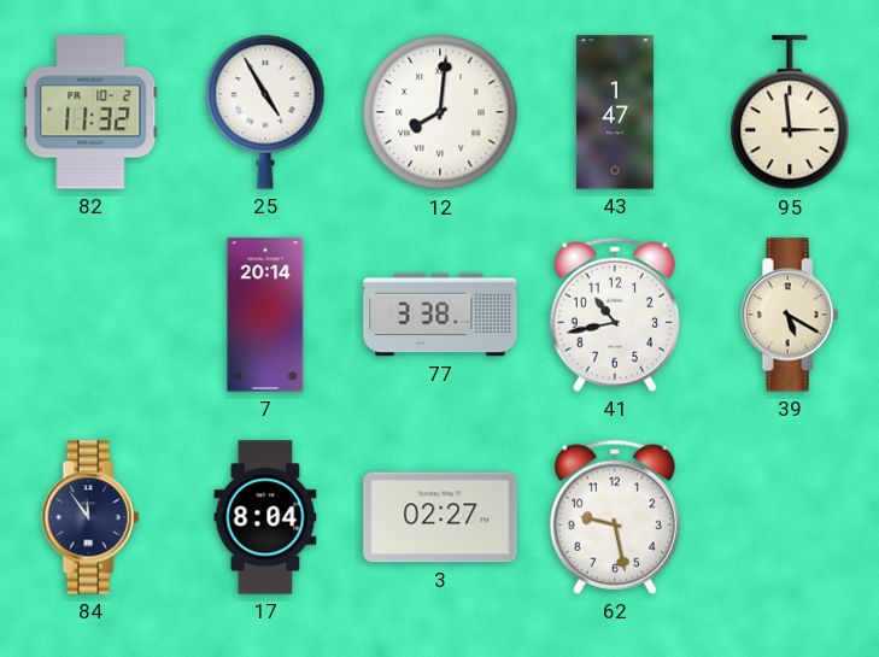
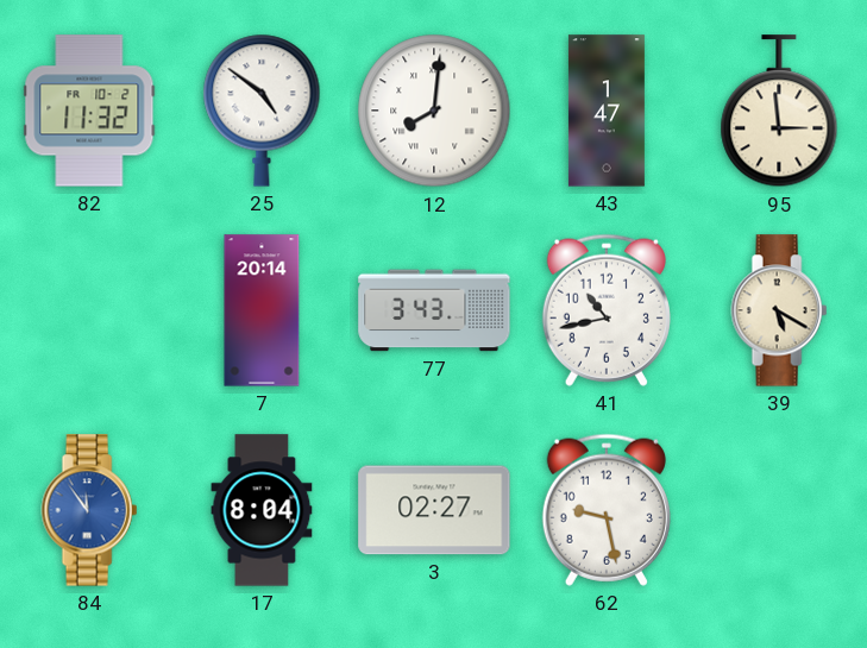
25: 4:55 -> 4:51
77: 3:38 -> 3:43
84 dial: navy -> blue
